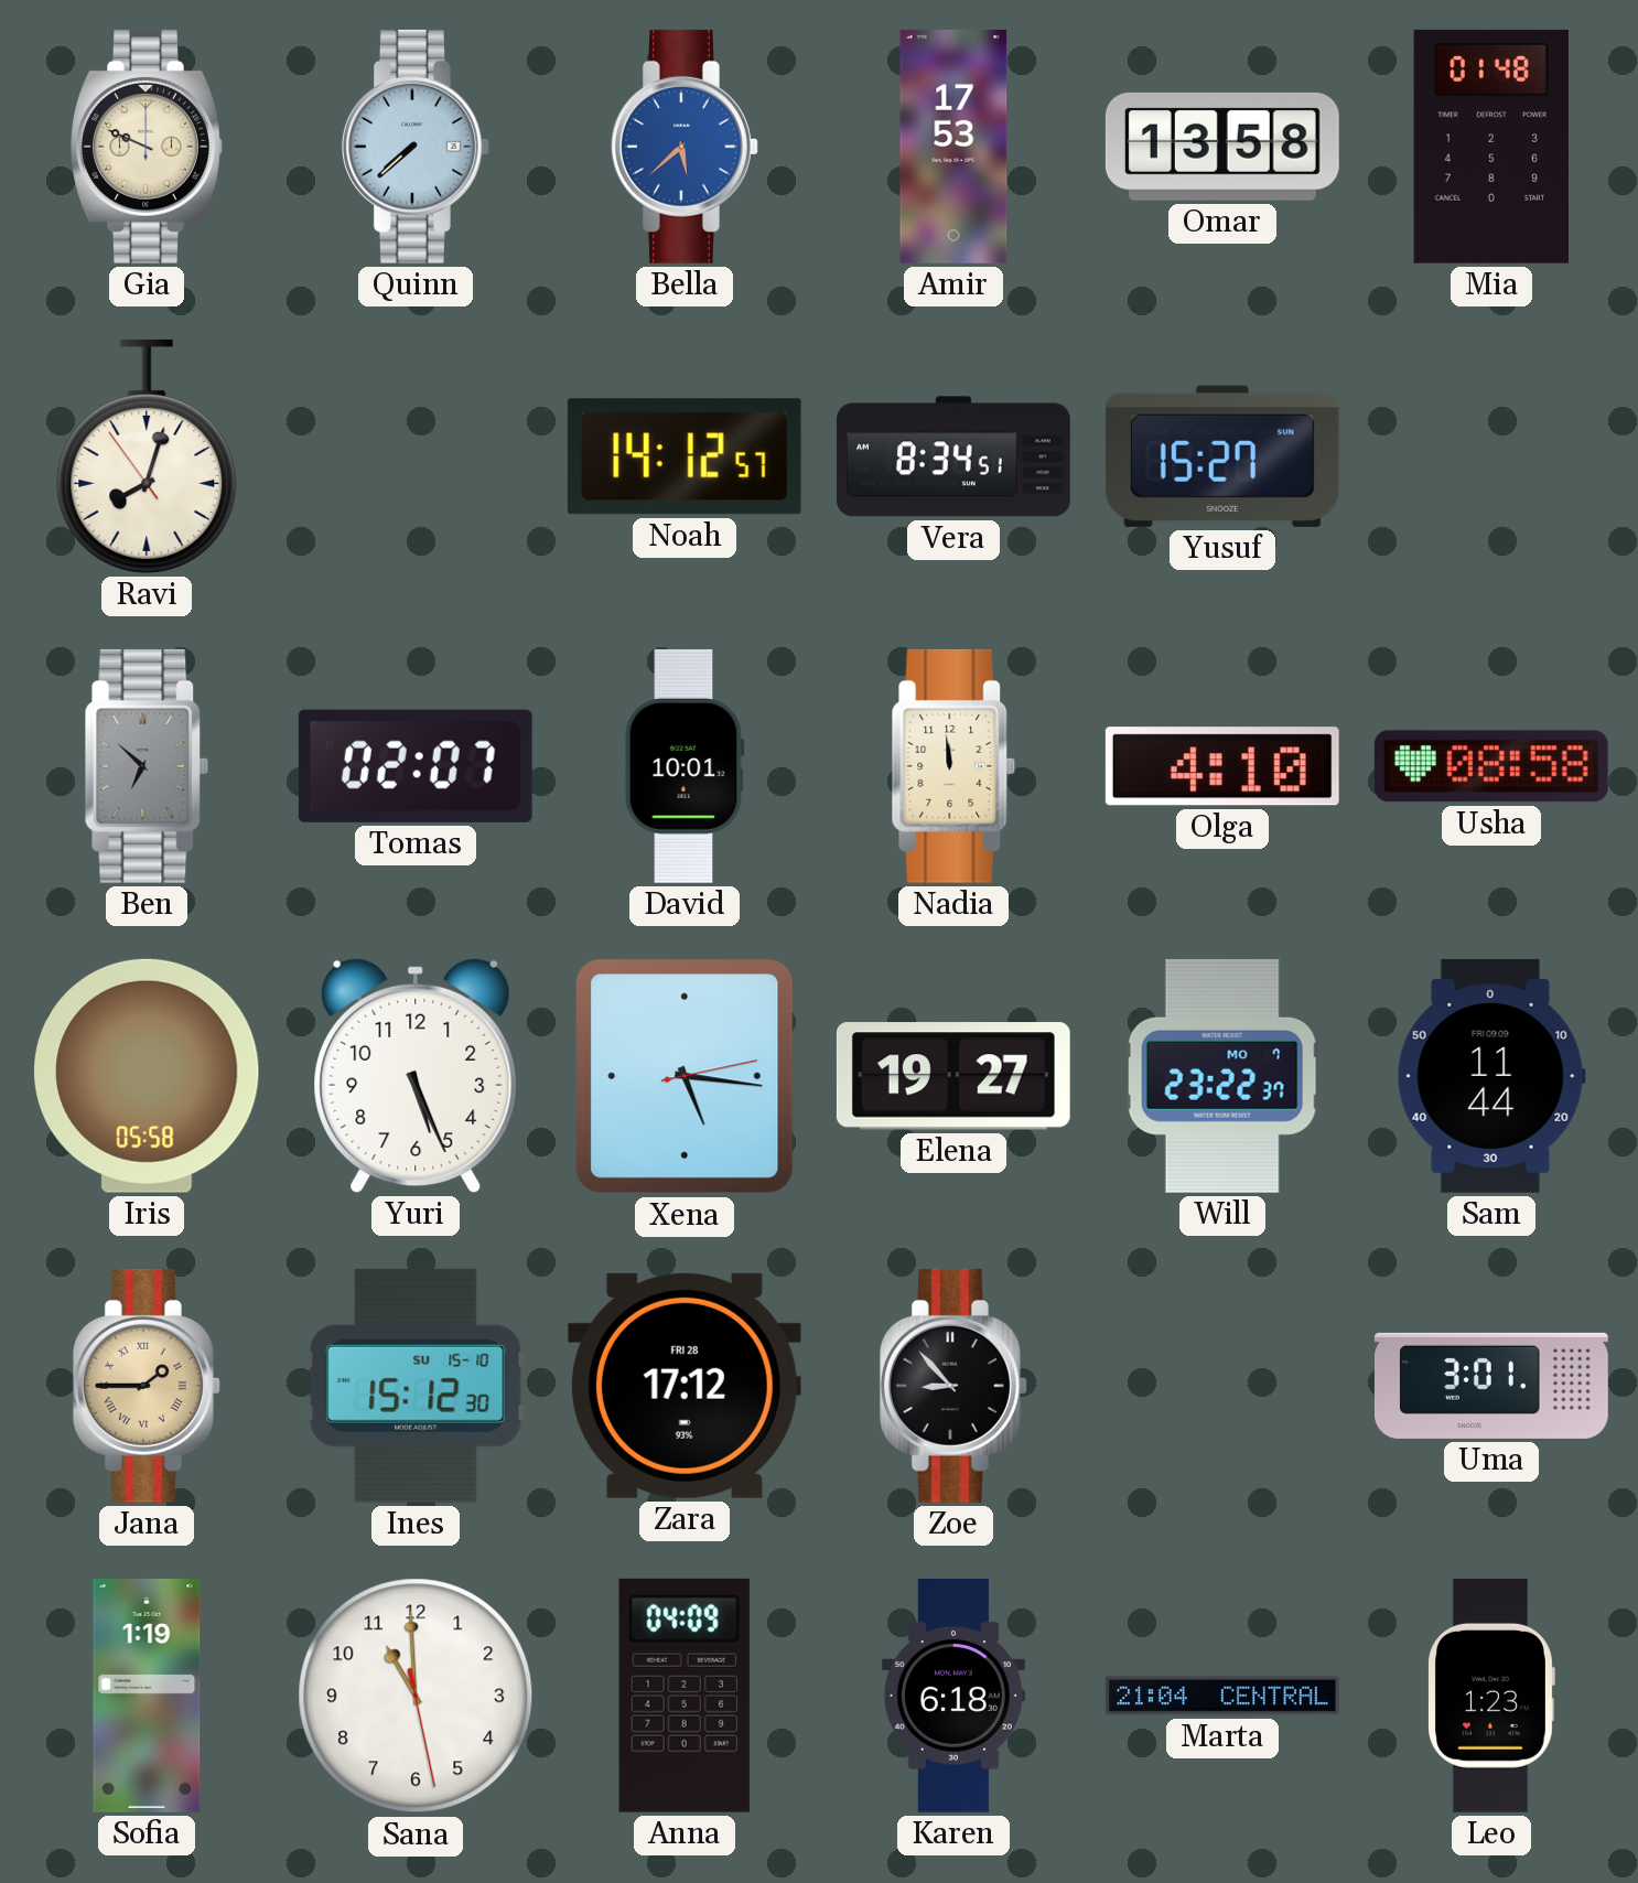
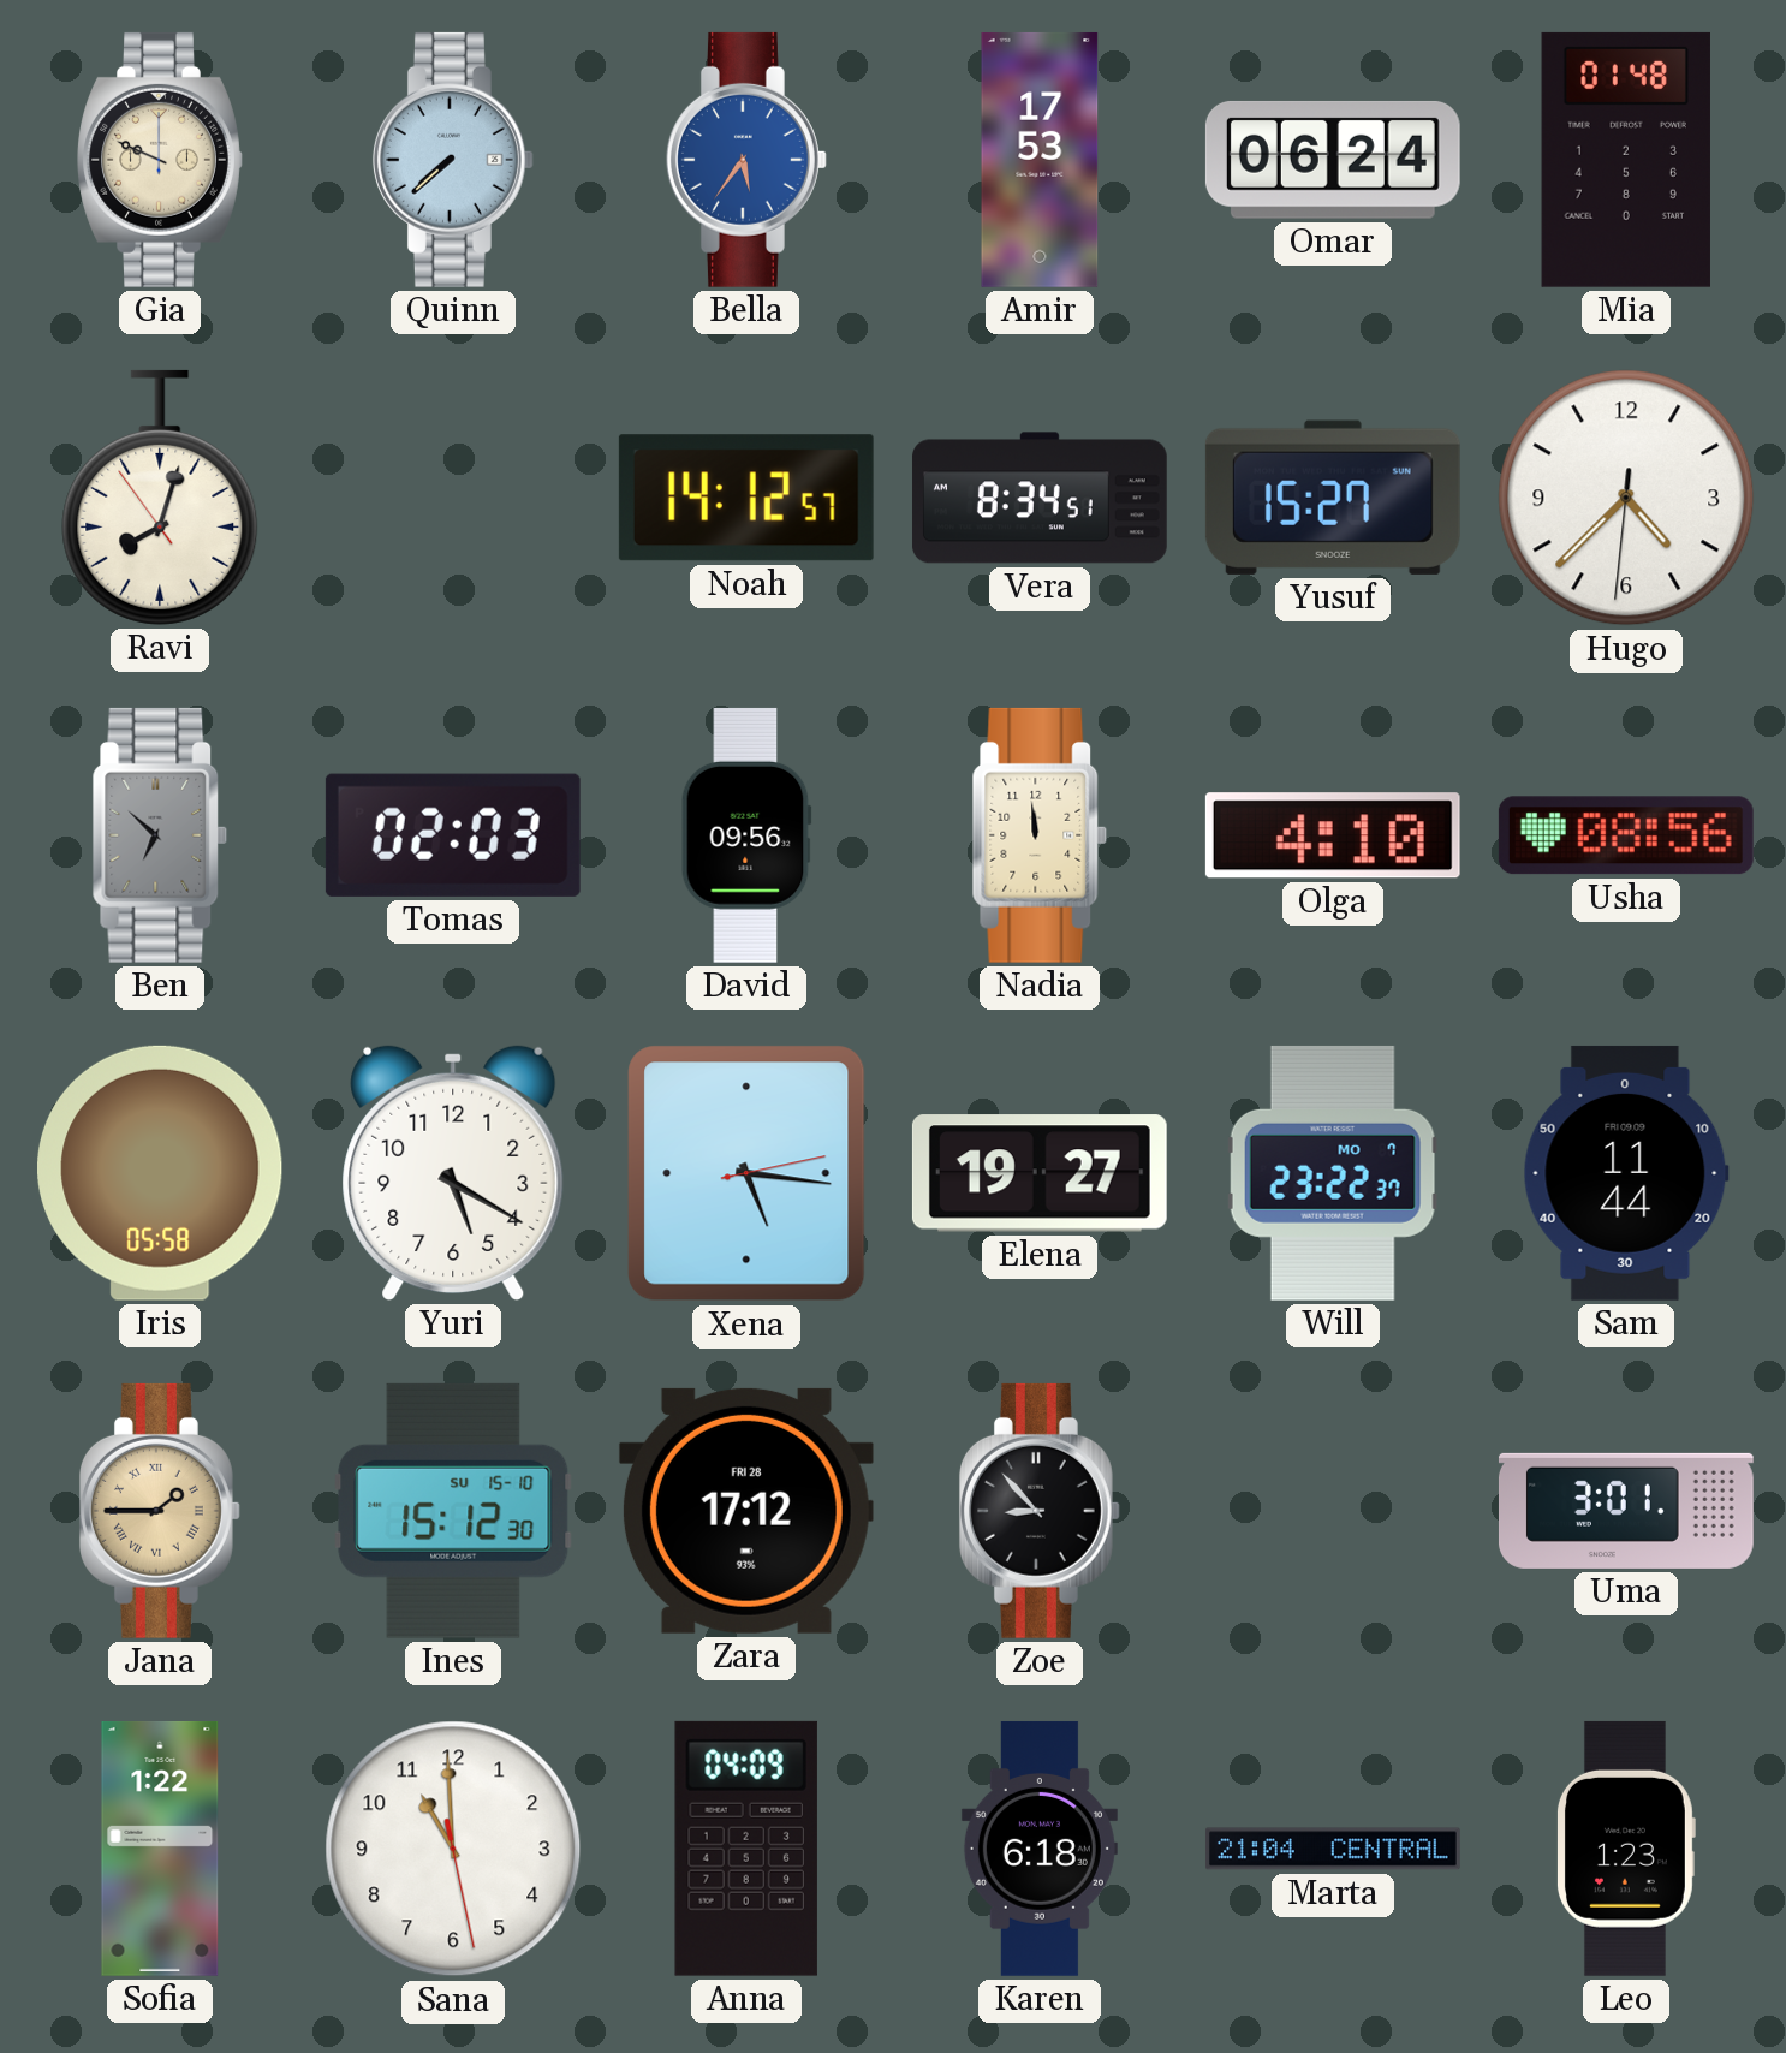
Bella: 5:38 -> 5:36
Omar: 13:58 -> 06:24
Hugo: none -> 4:37
Tomas: 02:07 -> 02:03
David: 10:01 -> 09:56
Usha: 08:58 -> 08:56
Yuri: 5:26 -> 5:20
Sofia: 1:19 -> 1:22
